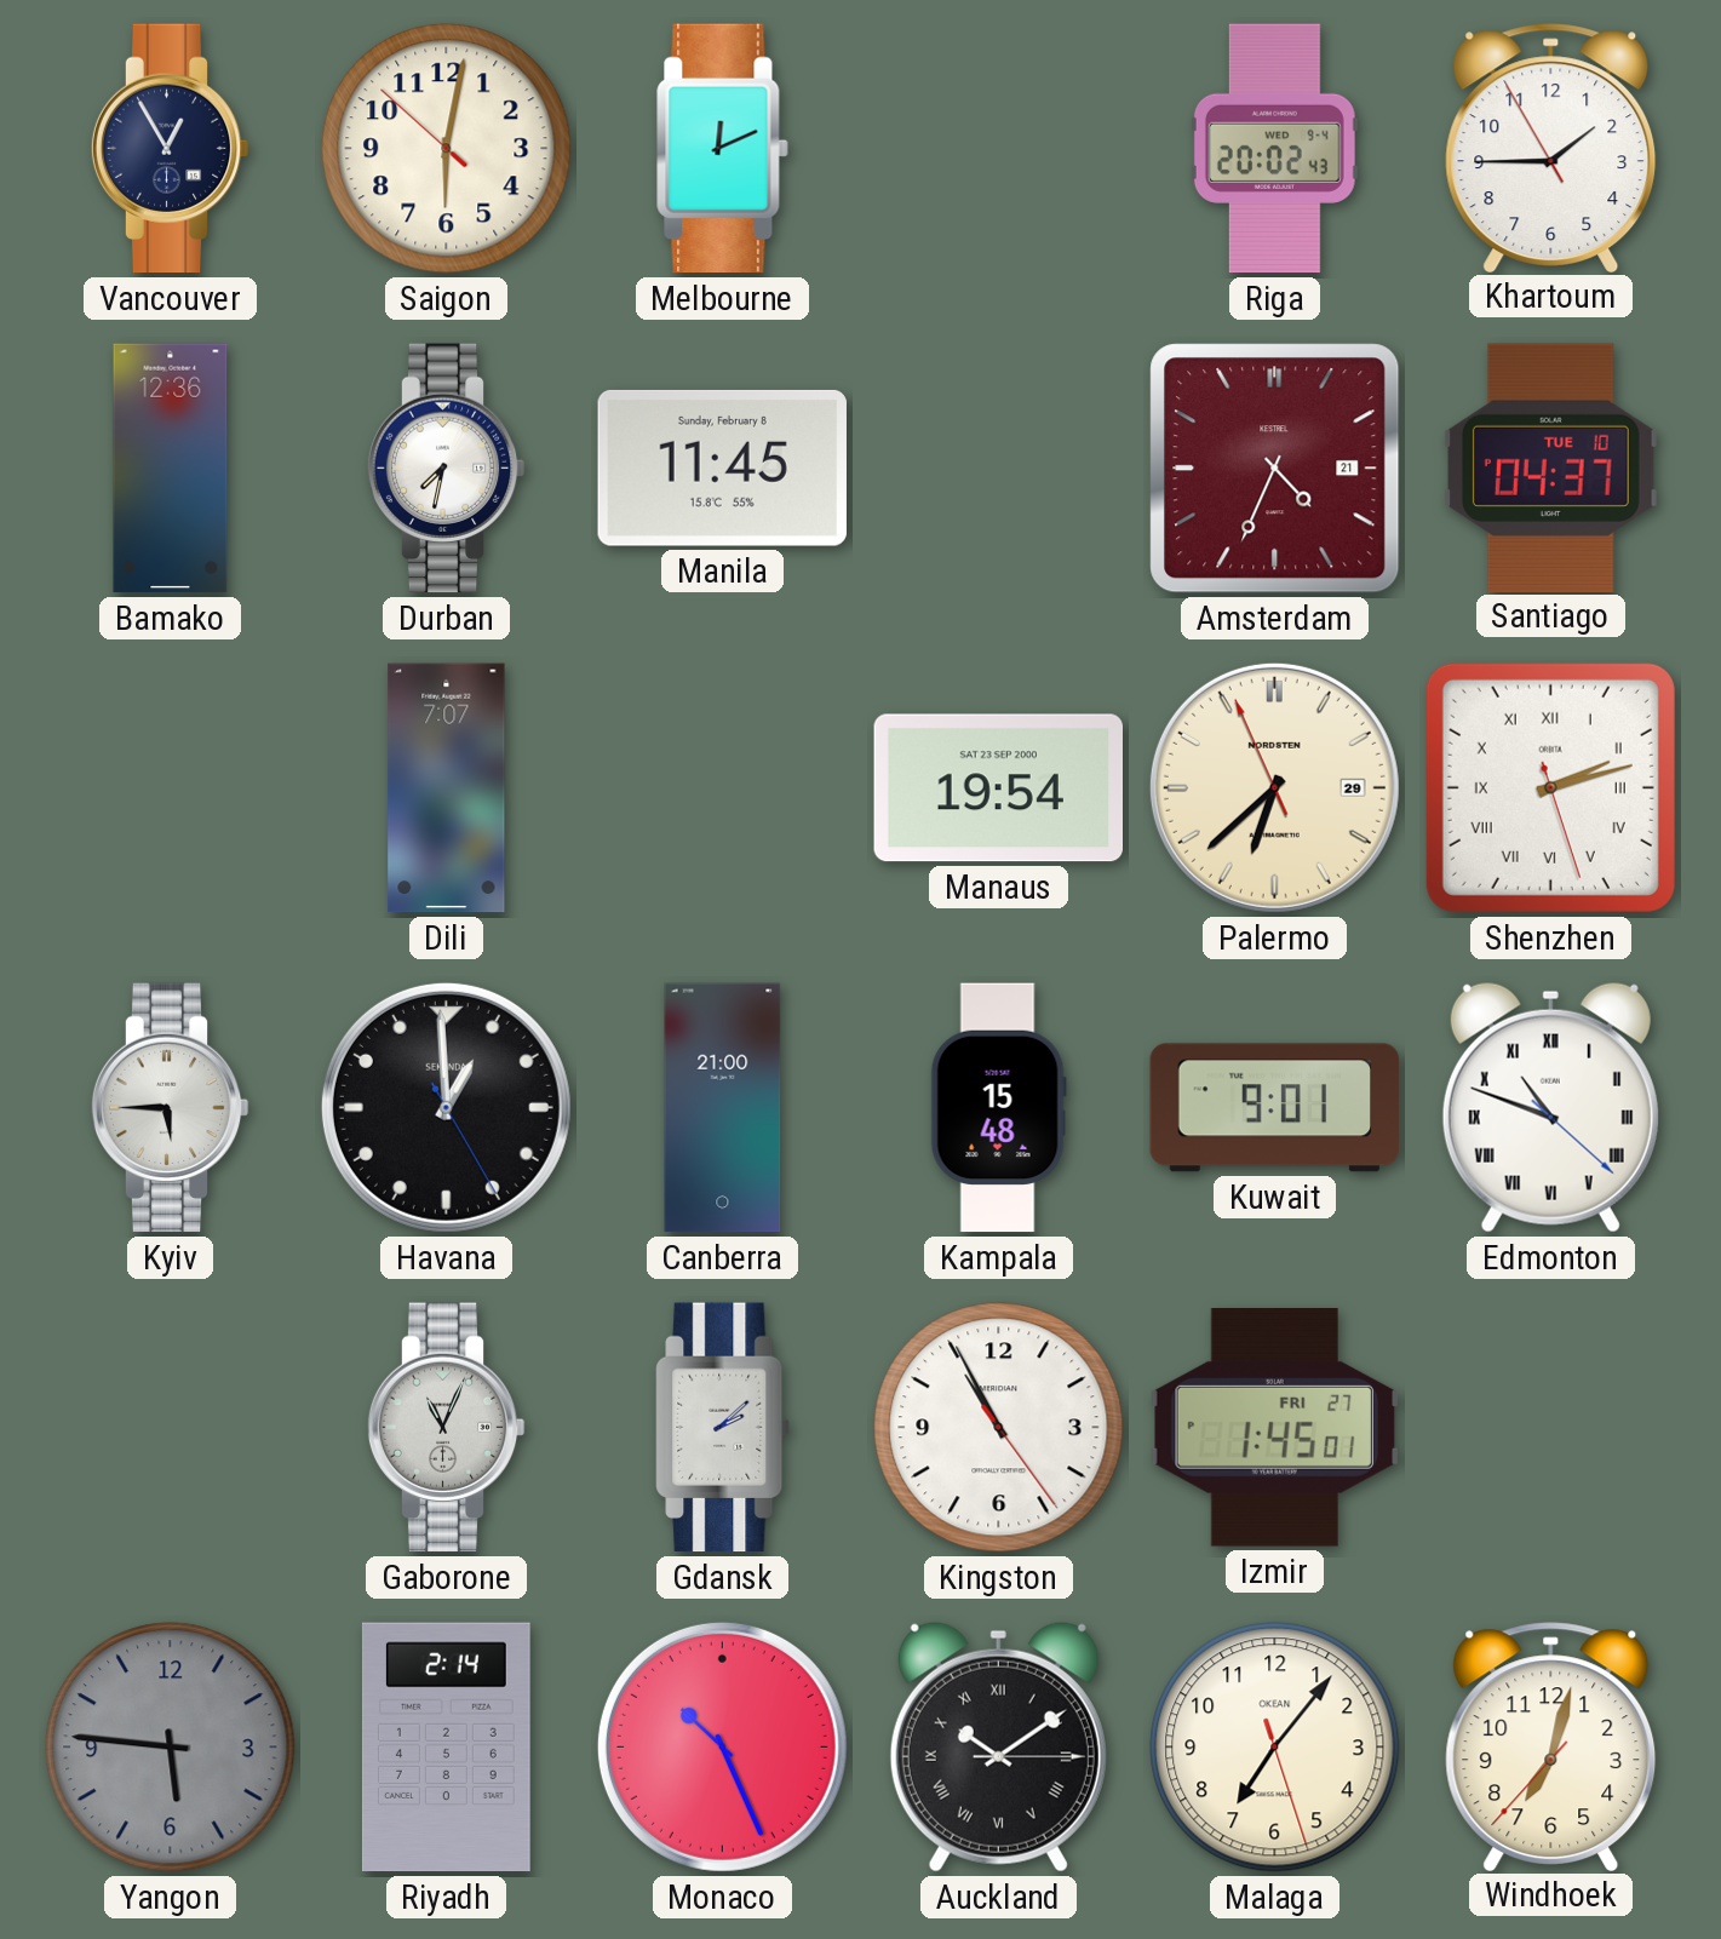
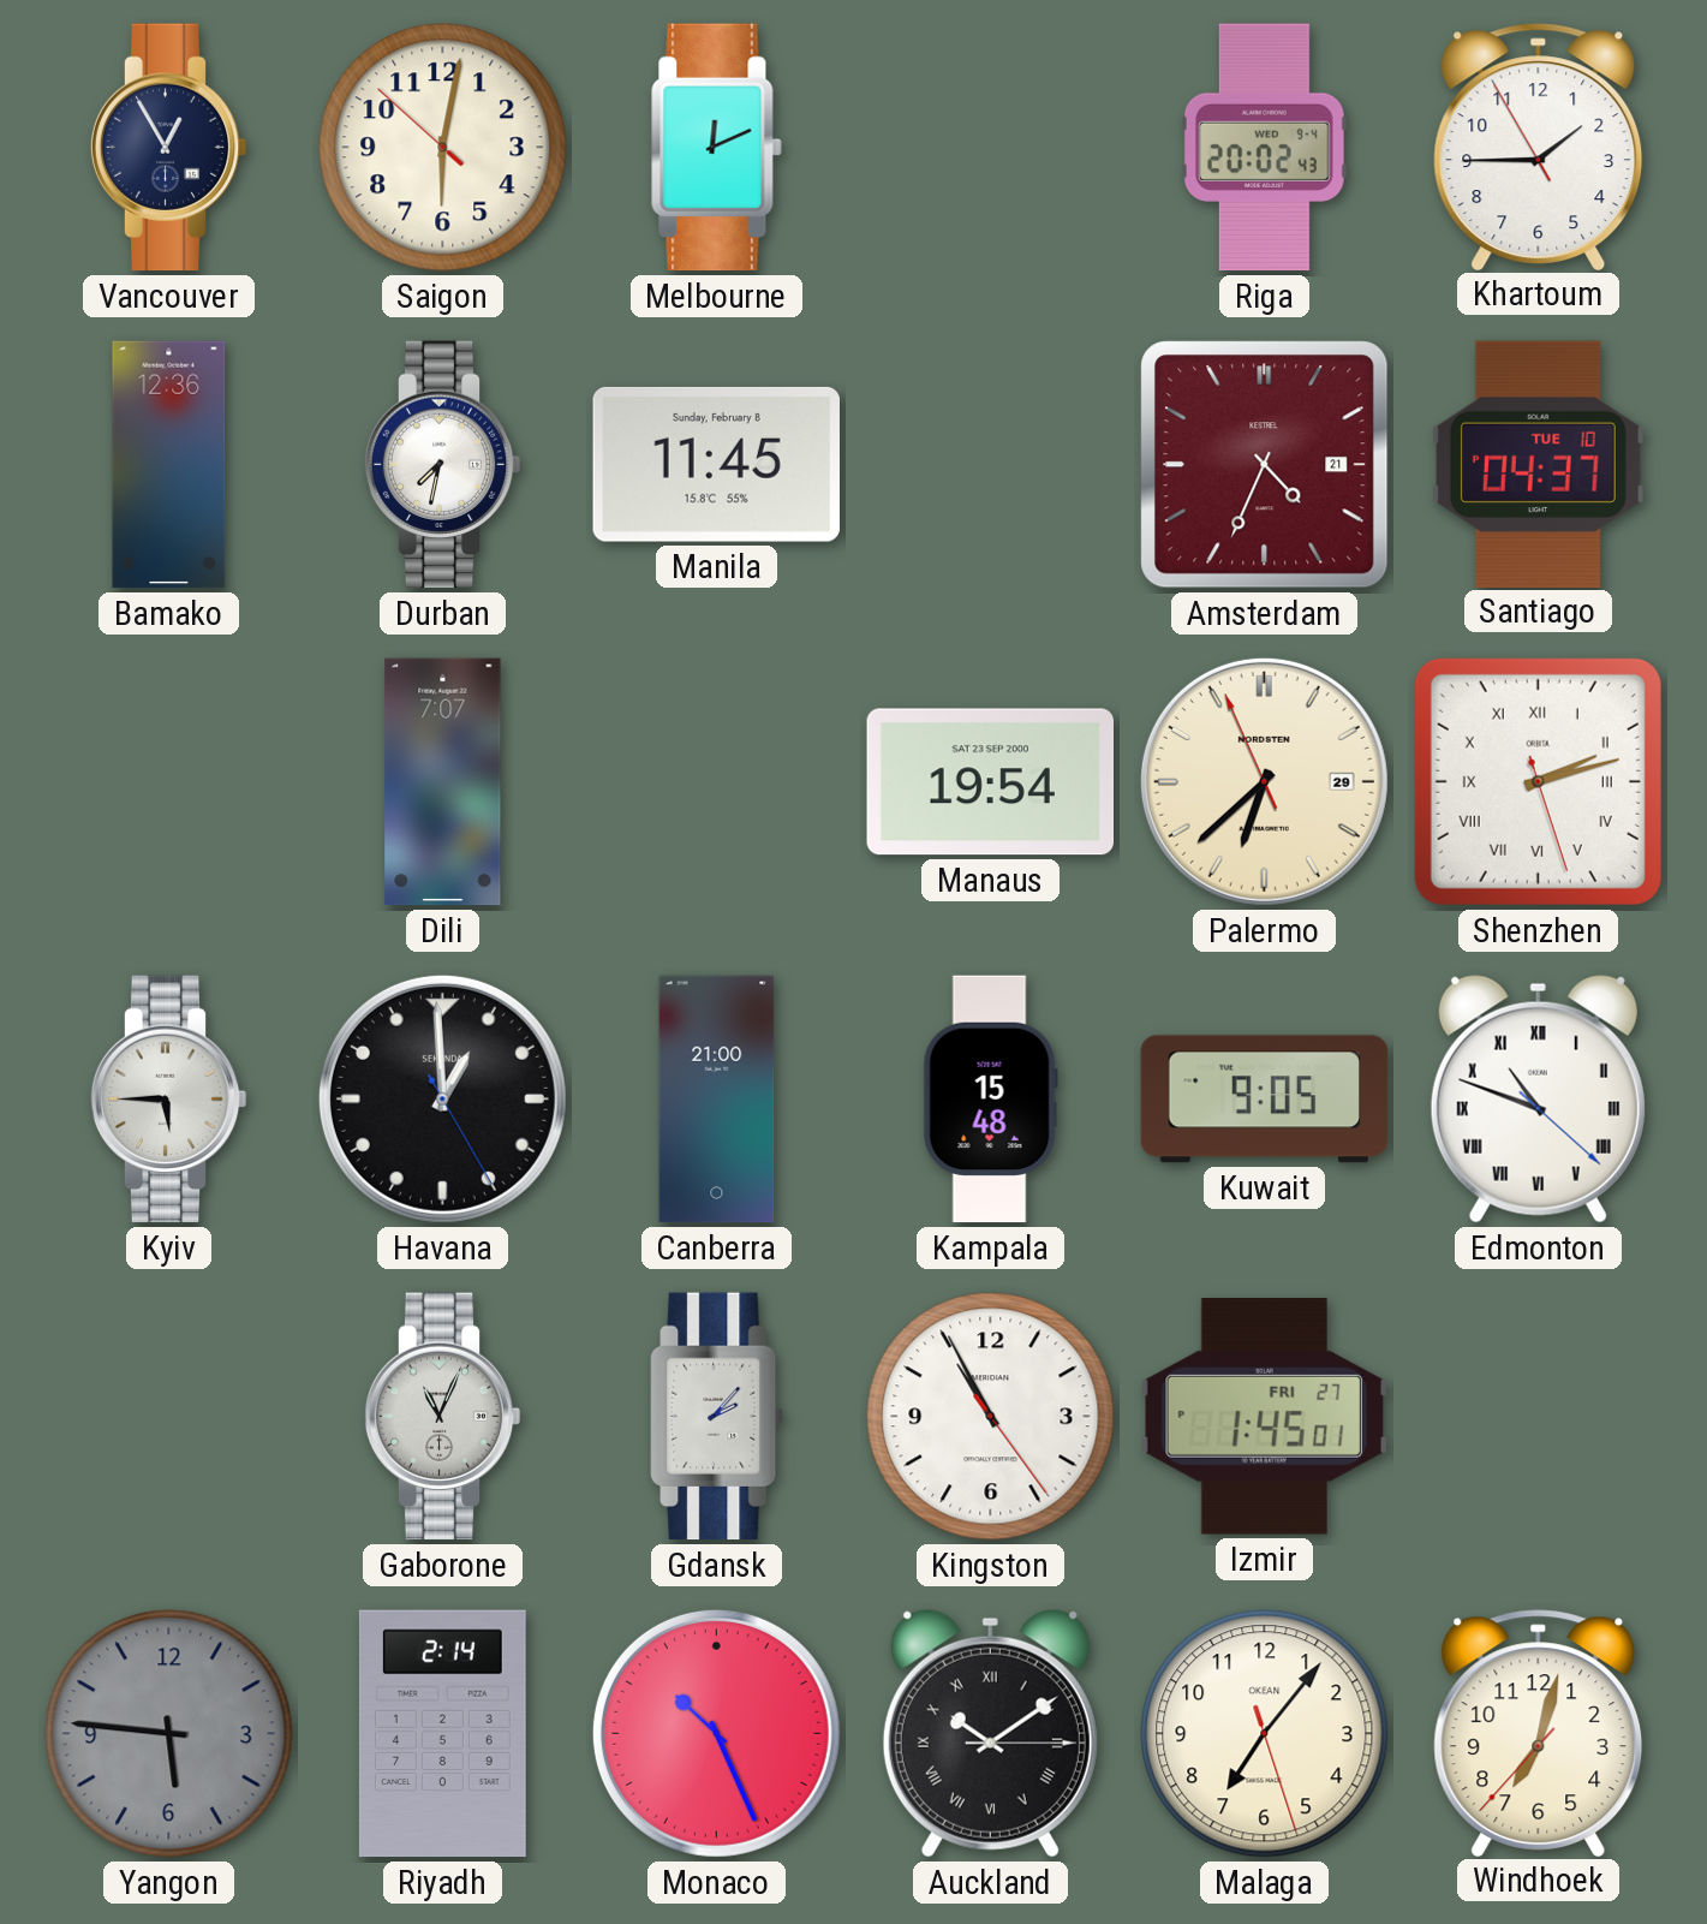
Kuwait: 9:01 -> 9:05
Gdansk: 2:08 -> 2:07
